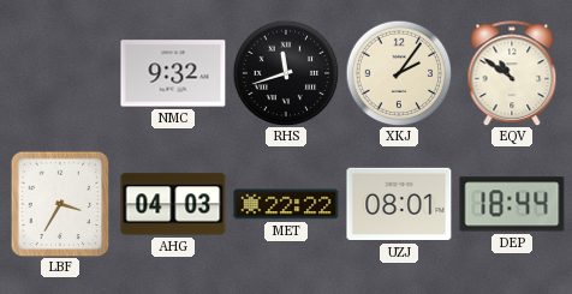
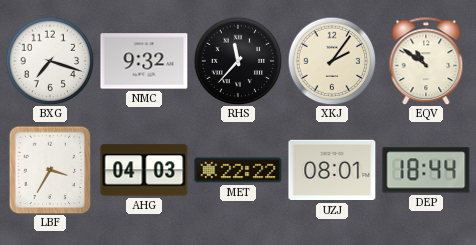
BXG: none -> 7:18
RHS: 11:42 -> 11:37
